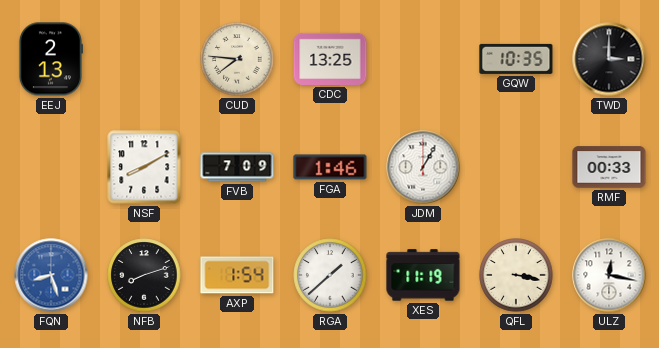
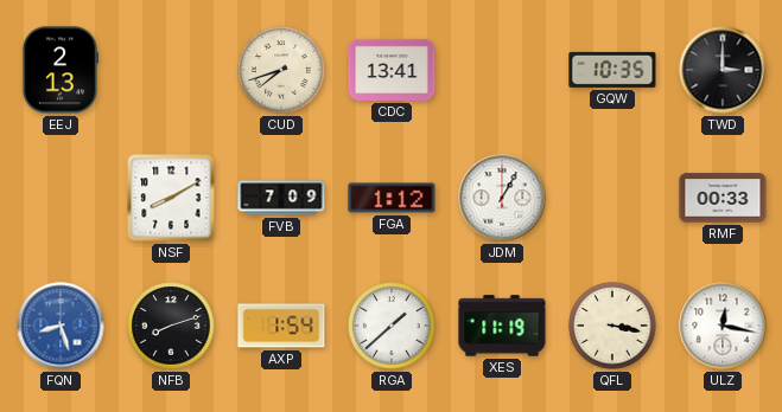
CUD: 7:46 -> 7:42
CDC: 13:25 -> 13:41
FGA: 1:46 -> 1:12
